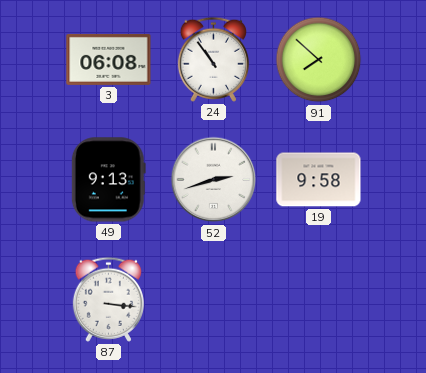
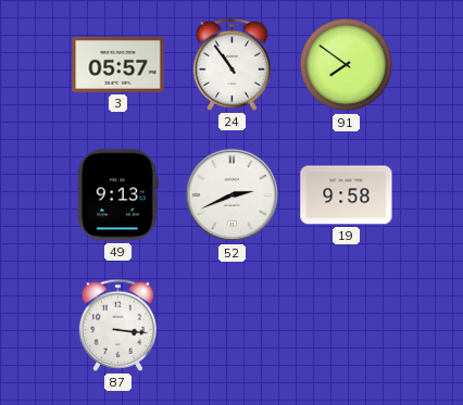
3: 06:08 -> 05:57
91: 7:52 -> 7:51
52: 2:42 -> 2:41
